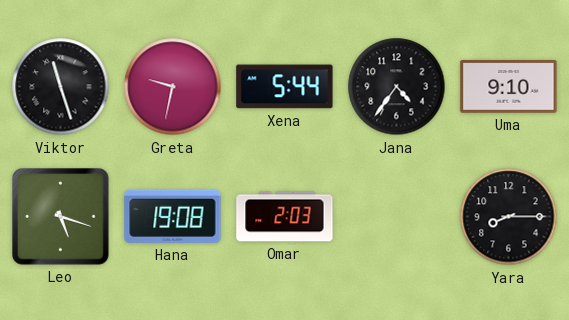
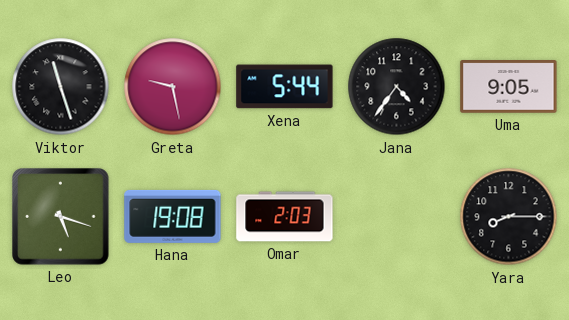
Greta: 9:32 -> 9:28
Uma: 9:10 -> 9:05
